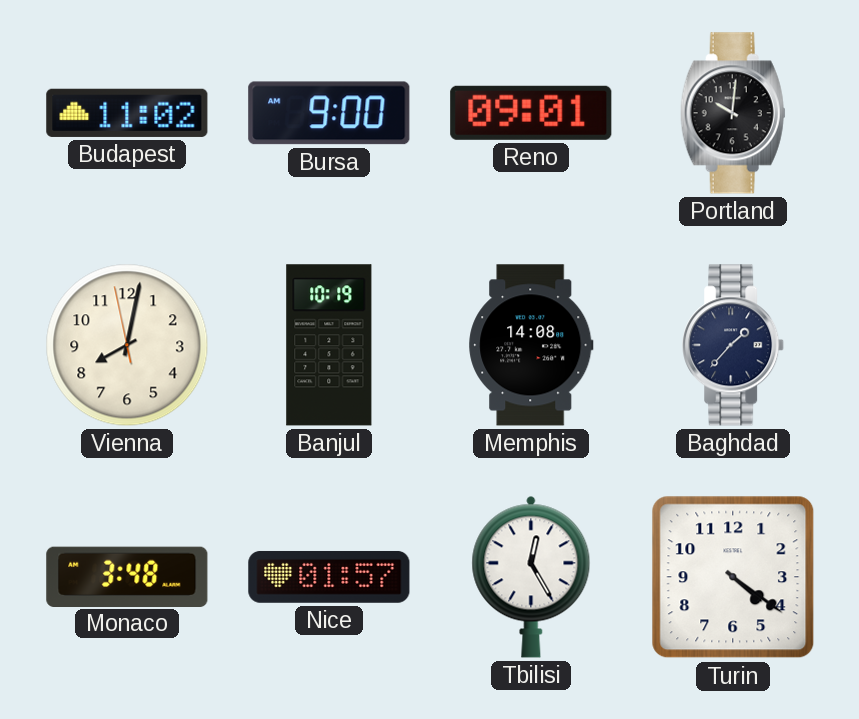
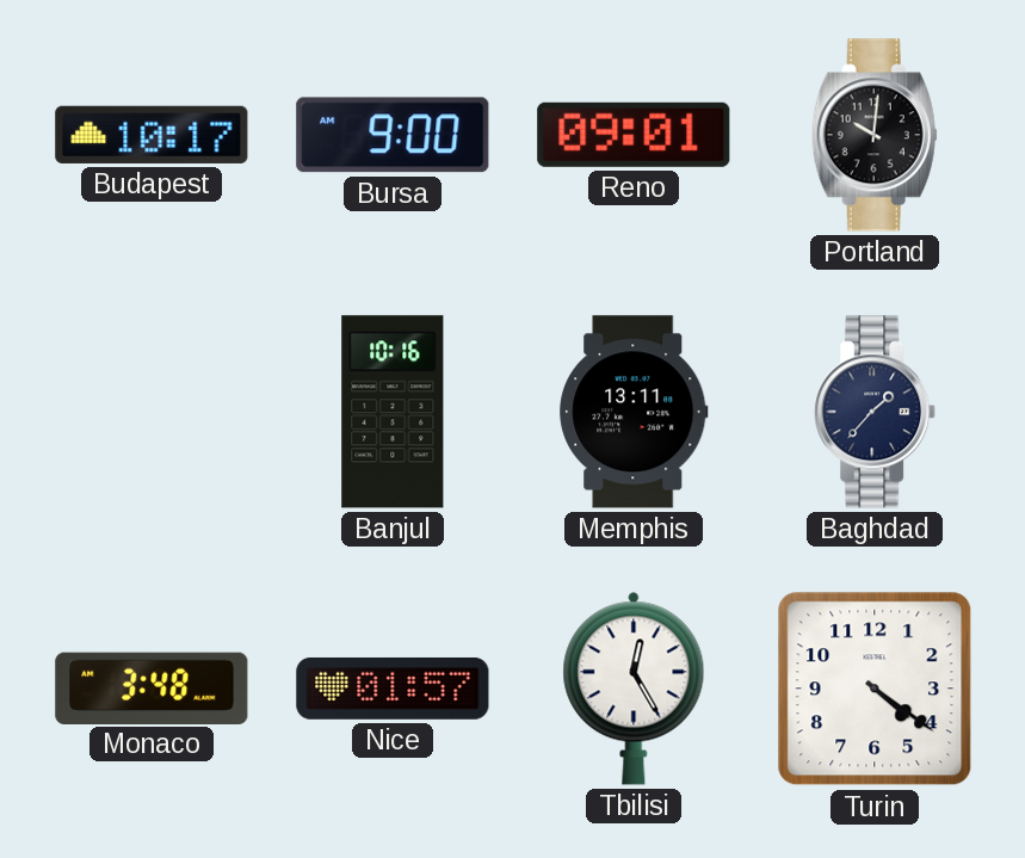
Budapest: 11:02 -> 10:17
Vienna: 8:01 -> none
Banjul: 10:19 -> 10:16
Memphis: 14:08 -> 13:11
